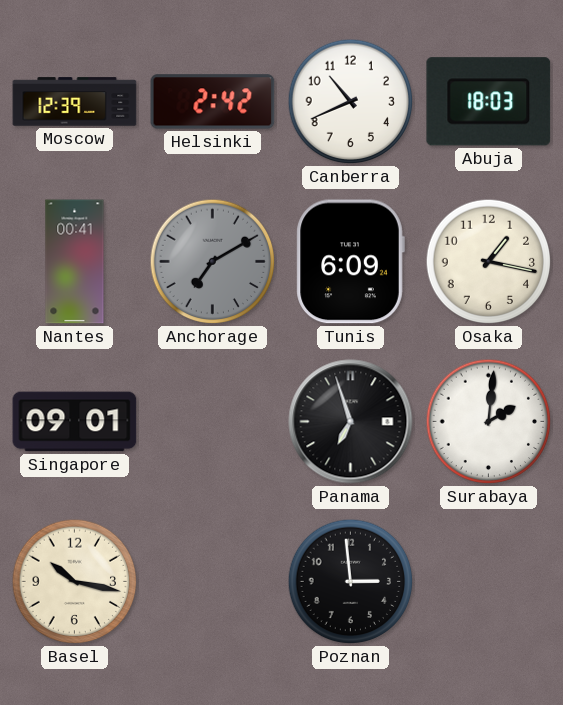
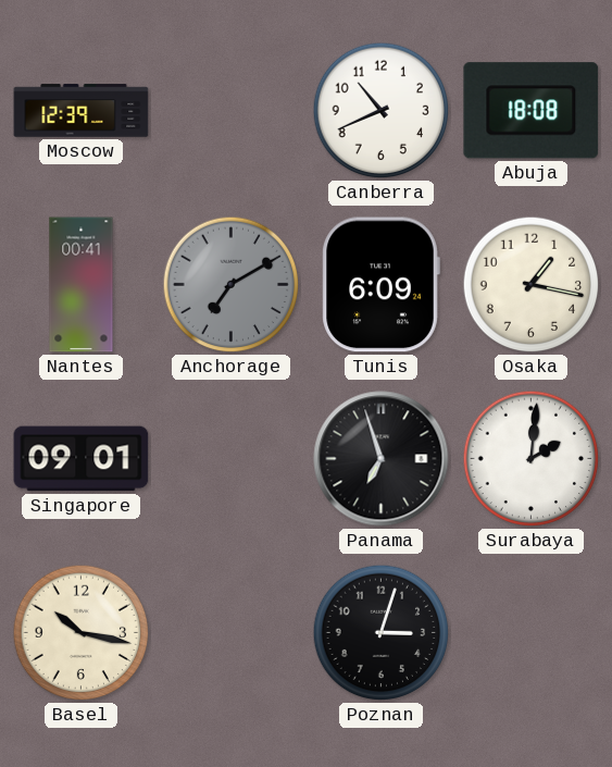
Helsinki: 2:42 -> none
Abuja: 18:03 -> 18:08
Poznan: 2:59 -> 3:03
